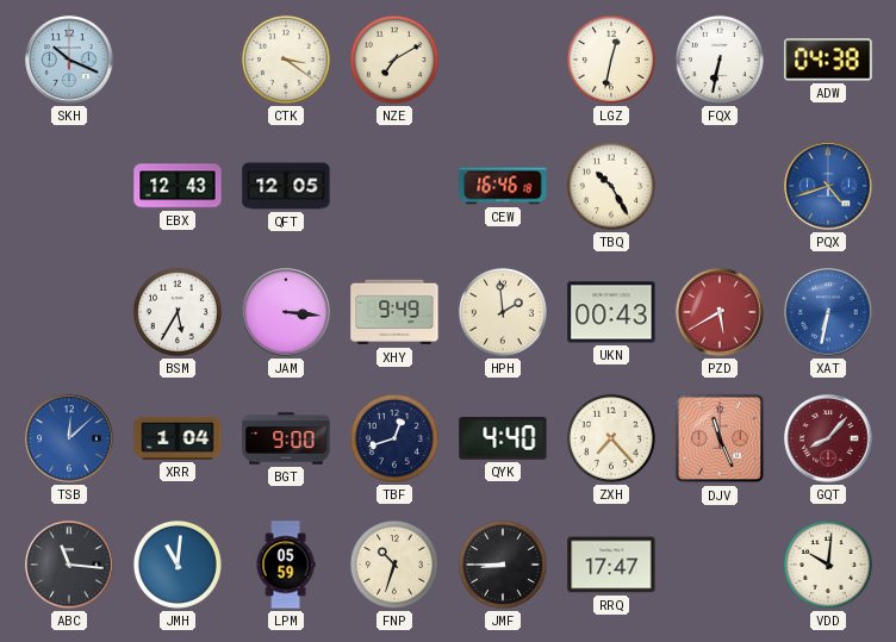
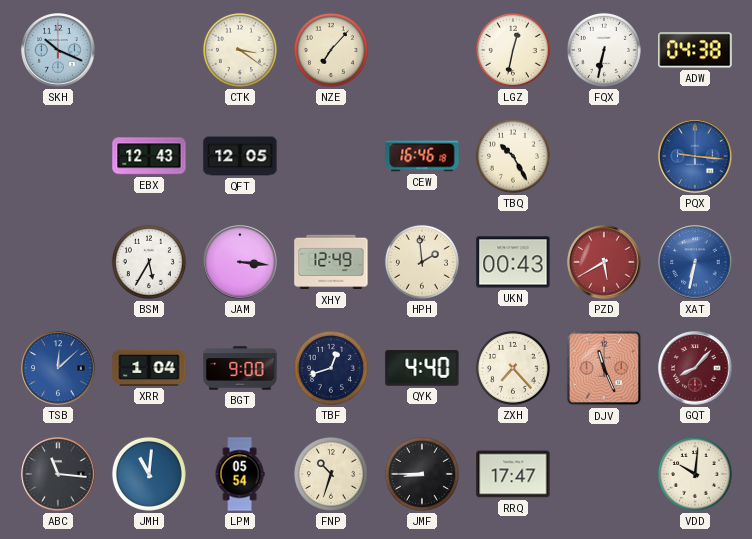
NZE: 7:10 -> 7:07
PQX: 4:42 -> 9:16
XHY: 9:49 -> 12:49
LPM: 05:59 -> 05:54
